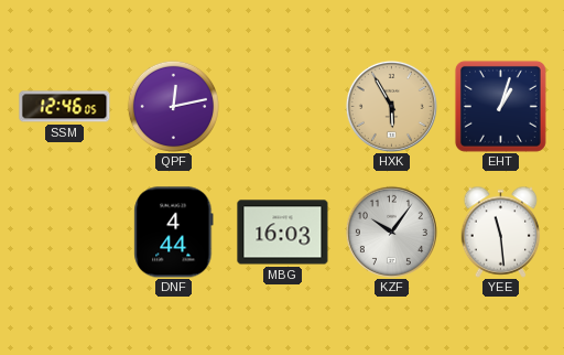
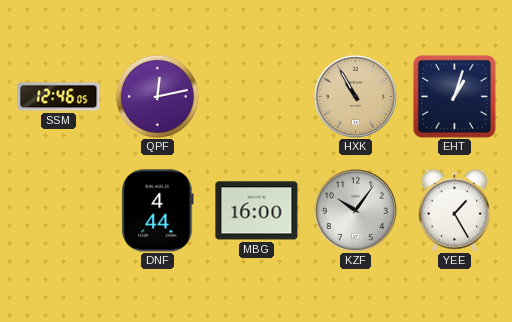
HXK: 5:55 -> 10:55
MBG: 16:03 -> 16:00
YEE: 11:29 -> 1:25
